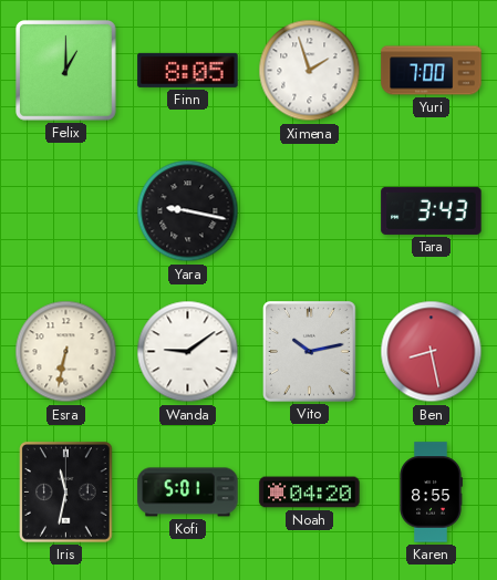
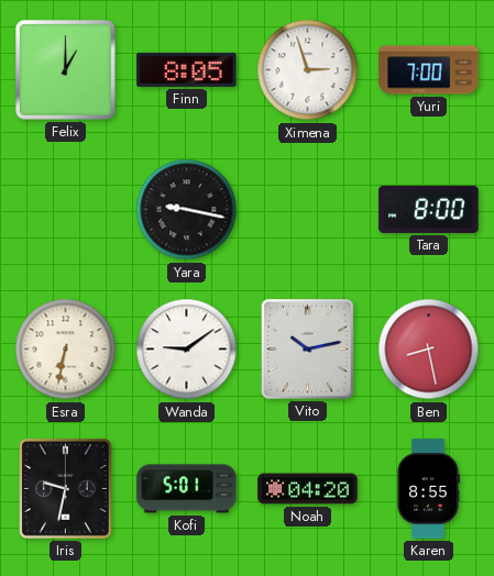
Ximena: 1:57 -> 2:57
Tara: 3:43 -> 8:00
Iris: 11:32 -> 9:32
